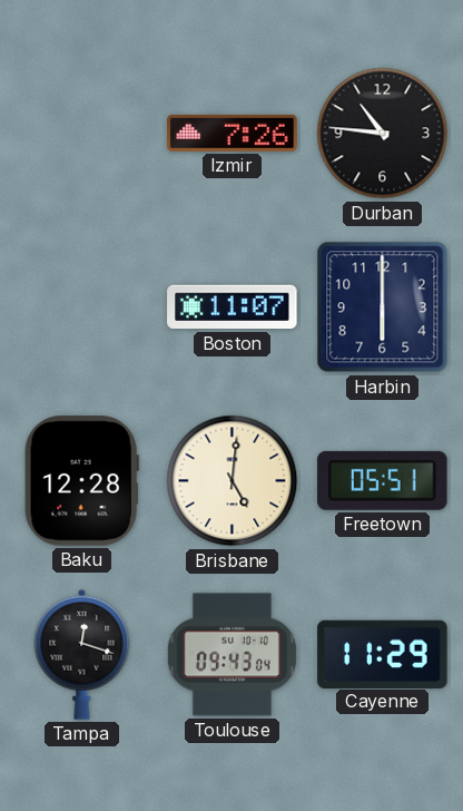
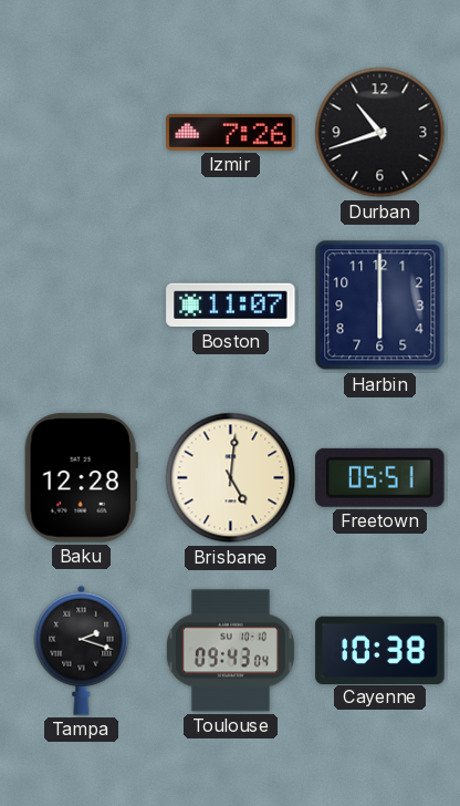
Durban: 10:46 -> 10:42
Tampa: 12:18 -> 2:18
Cayenne: 11:29 -> 10:38
